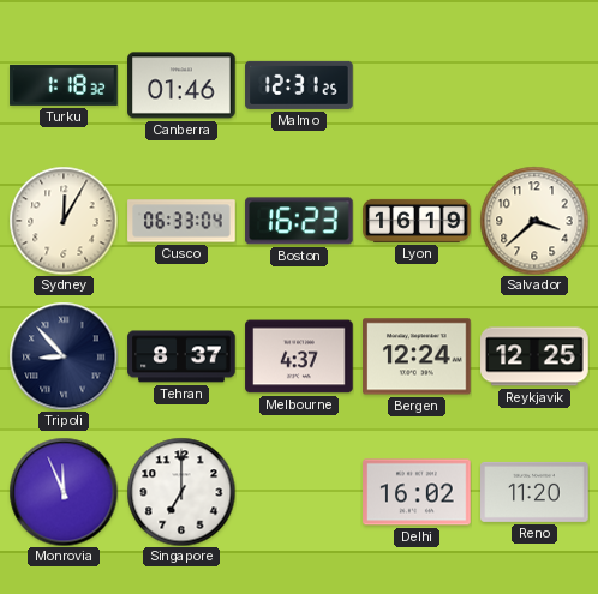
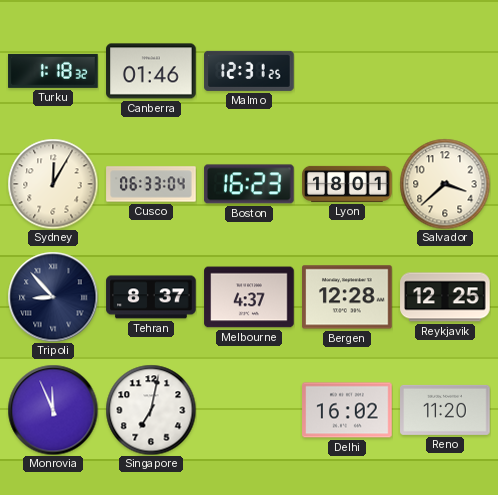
Lyon: 16:19 -> 18:01
Bergen: 12:24 -> 12:28
Singapore: 7:00 -> 7:02
